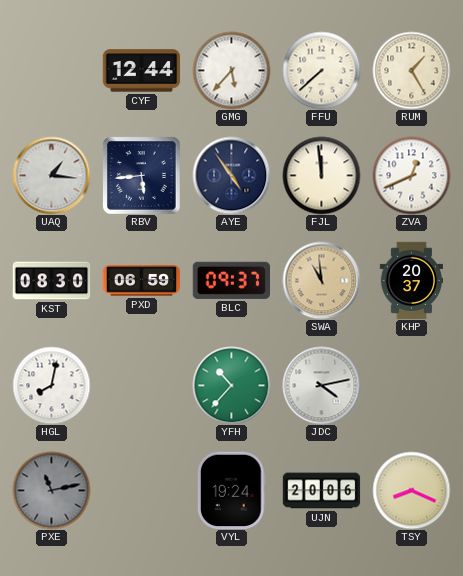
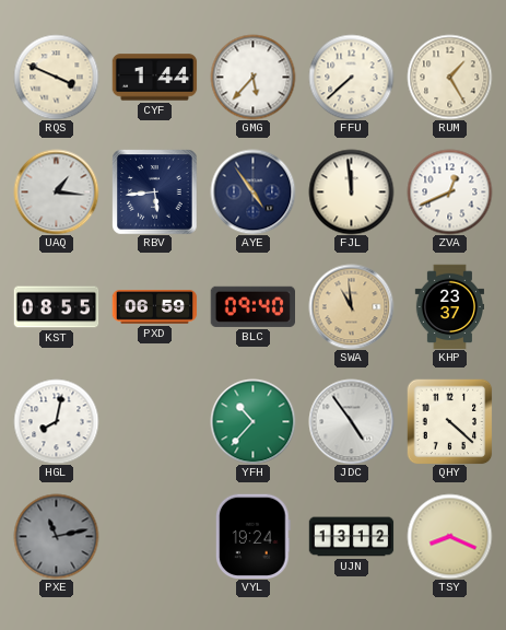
RQS: none -> 3:49
CYF: 12:44 -> 1:44
KST: 08:30 -> 08:55
BLC: 09:37 -> 09:40
KHP: 20:37 -> 23:37
JDC: 4:13 -> 4:54
QHY: none -> 4:22
UJN: 20:06 -> 13:12
